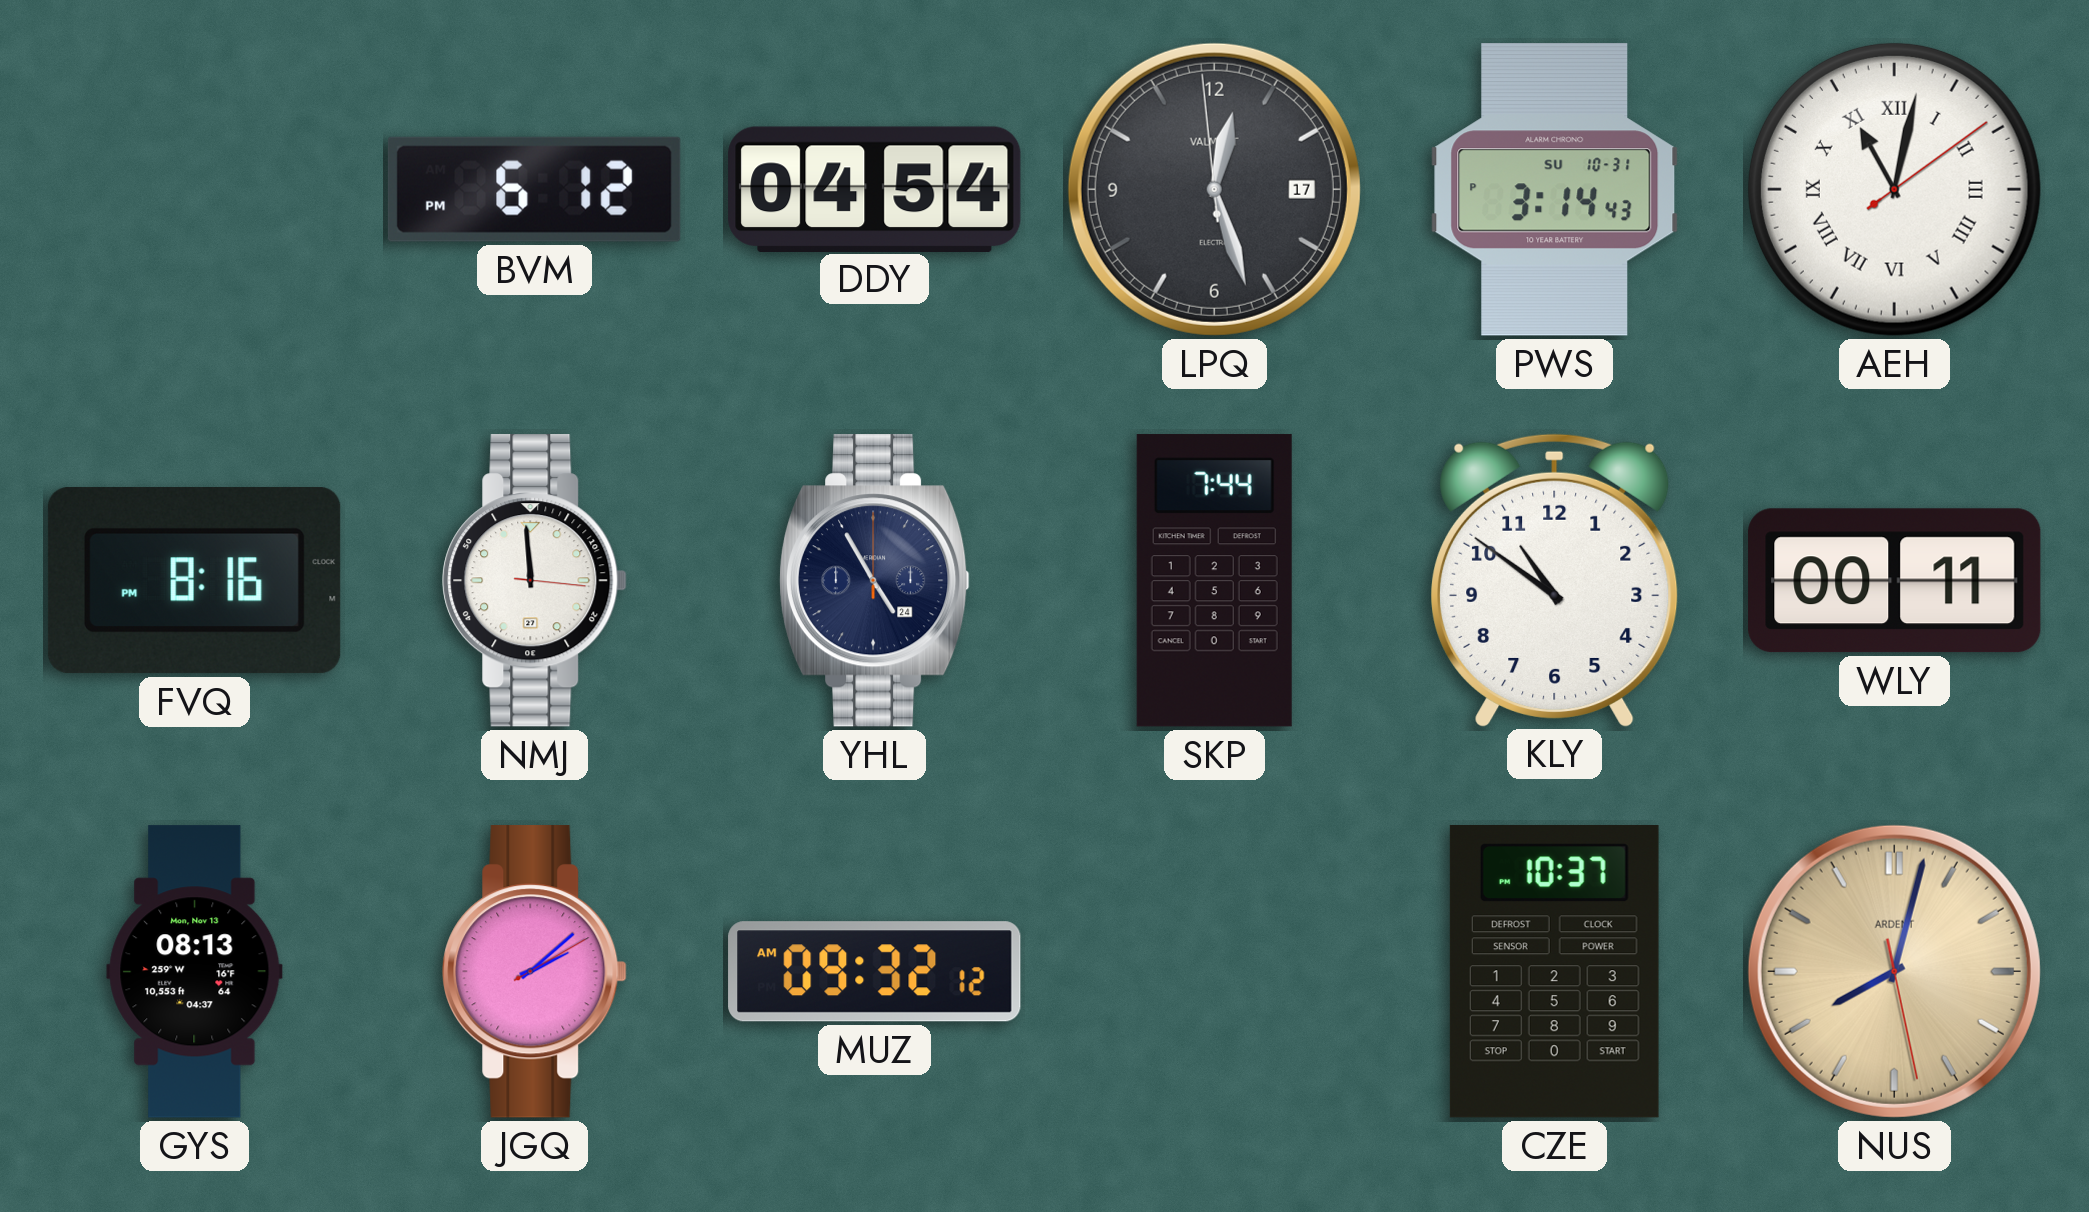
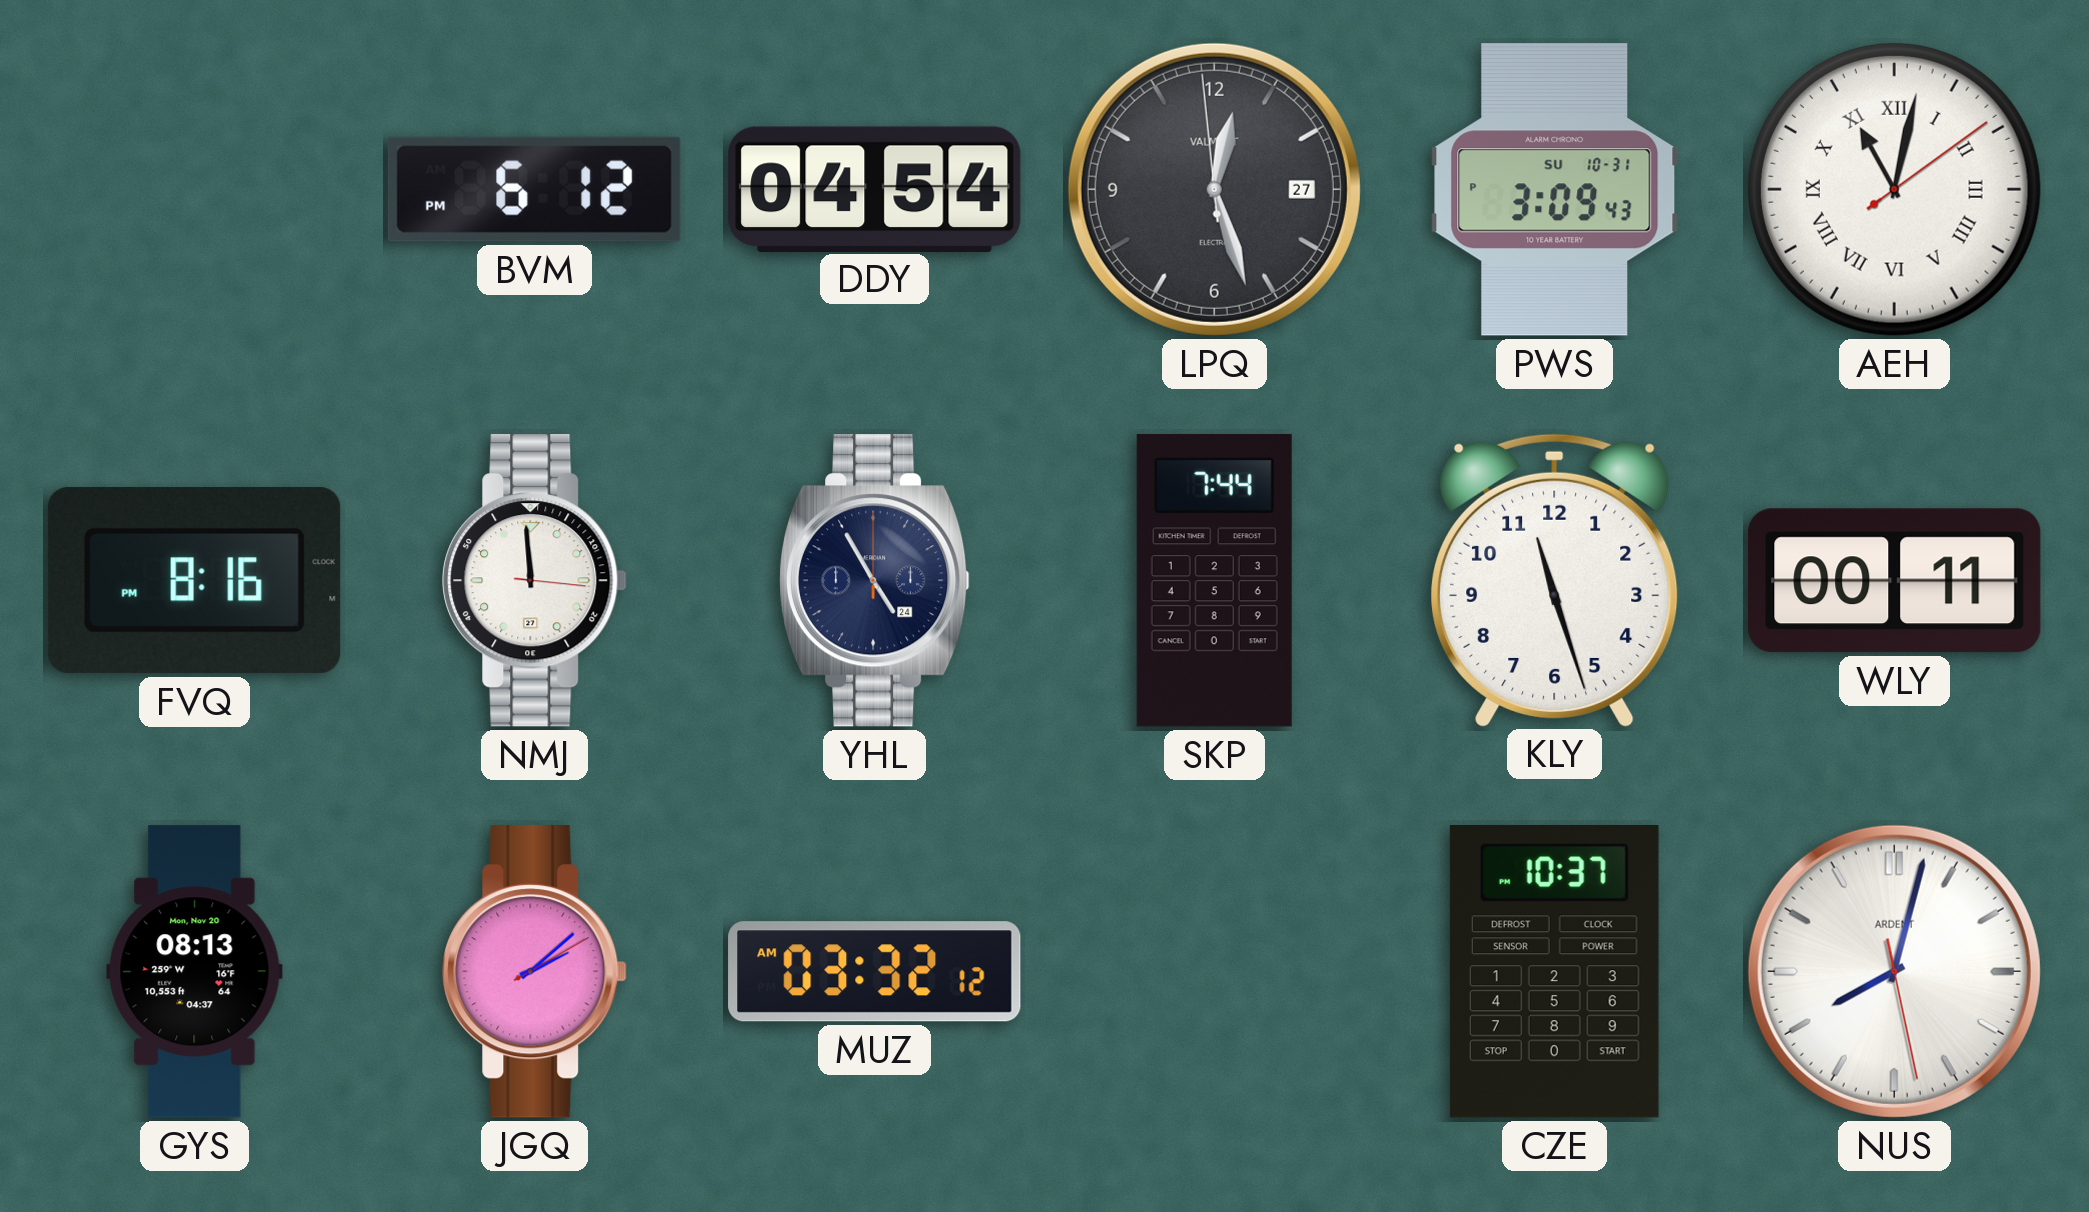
LPQ date: 17 -> 27
PWS: 3:14 -> 3:09
KLY: 10:51 -> 11:27
GYS date: Mon, Nov 13 -> Mon, Nov 20
MUZ: 09:32 -> 03:32
NUS dial: champagne -> white
